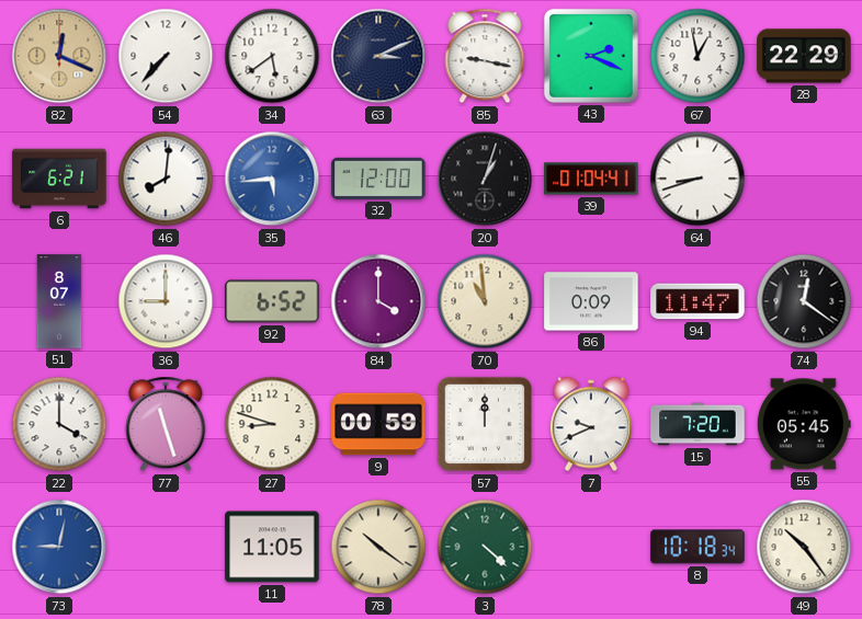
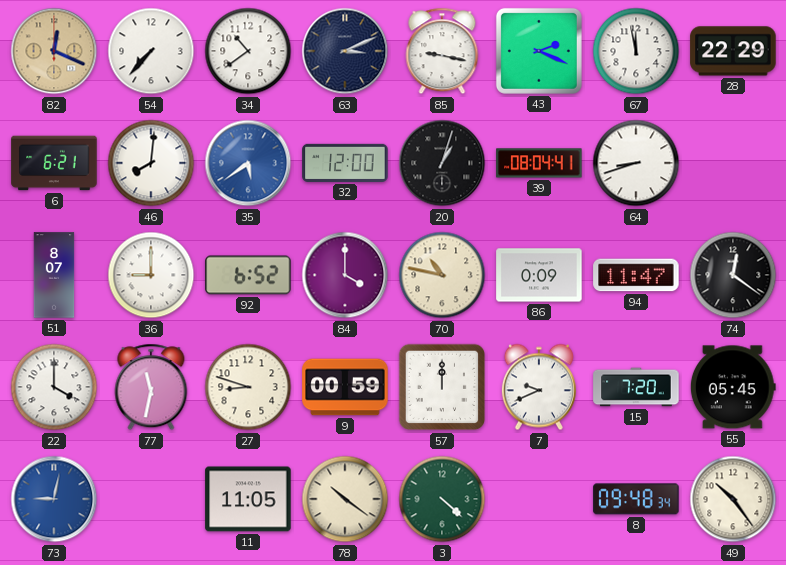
34: 5:39 -> 10:39
67: 12:58 -> 11:58
35: 5:44 -> 5:39
39: 01:04 -> 08:04
70: 10:59 -> 10:47
77: 11:27 -> 11:32
8: 10:18 -> 09:48
